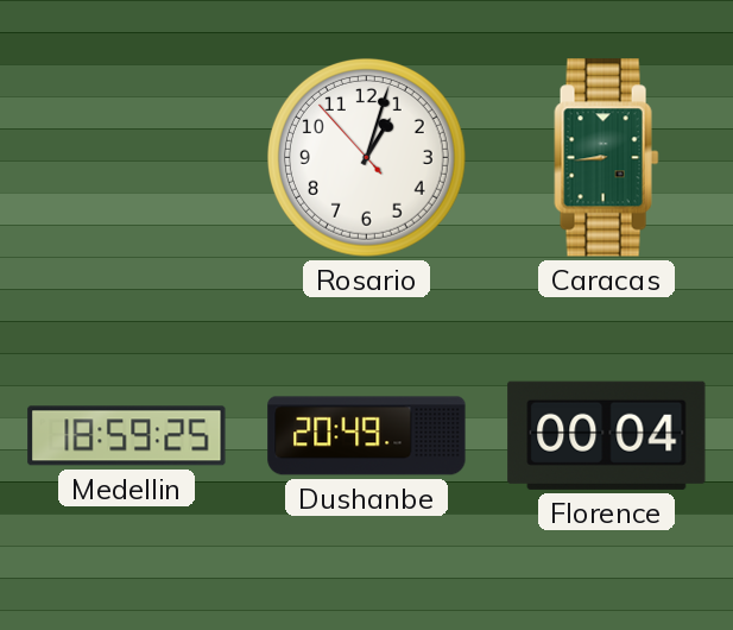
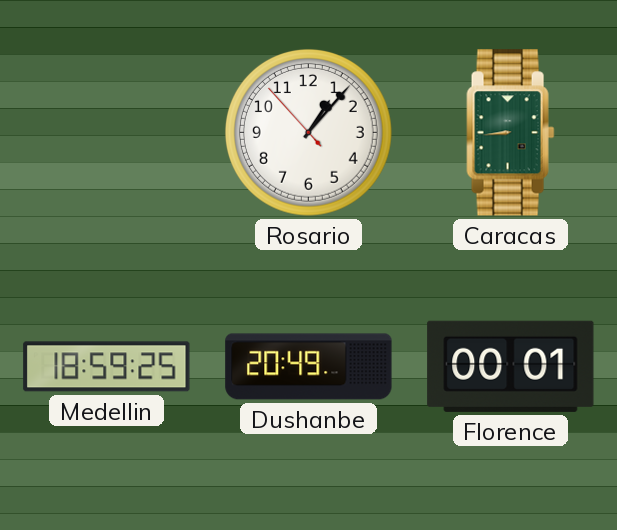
Rosario: 1:02 -> 1:06
Florence: 00:04 -> 00:01
